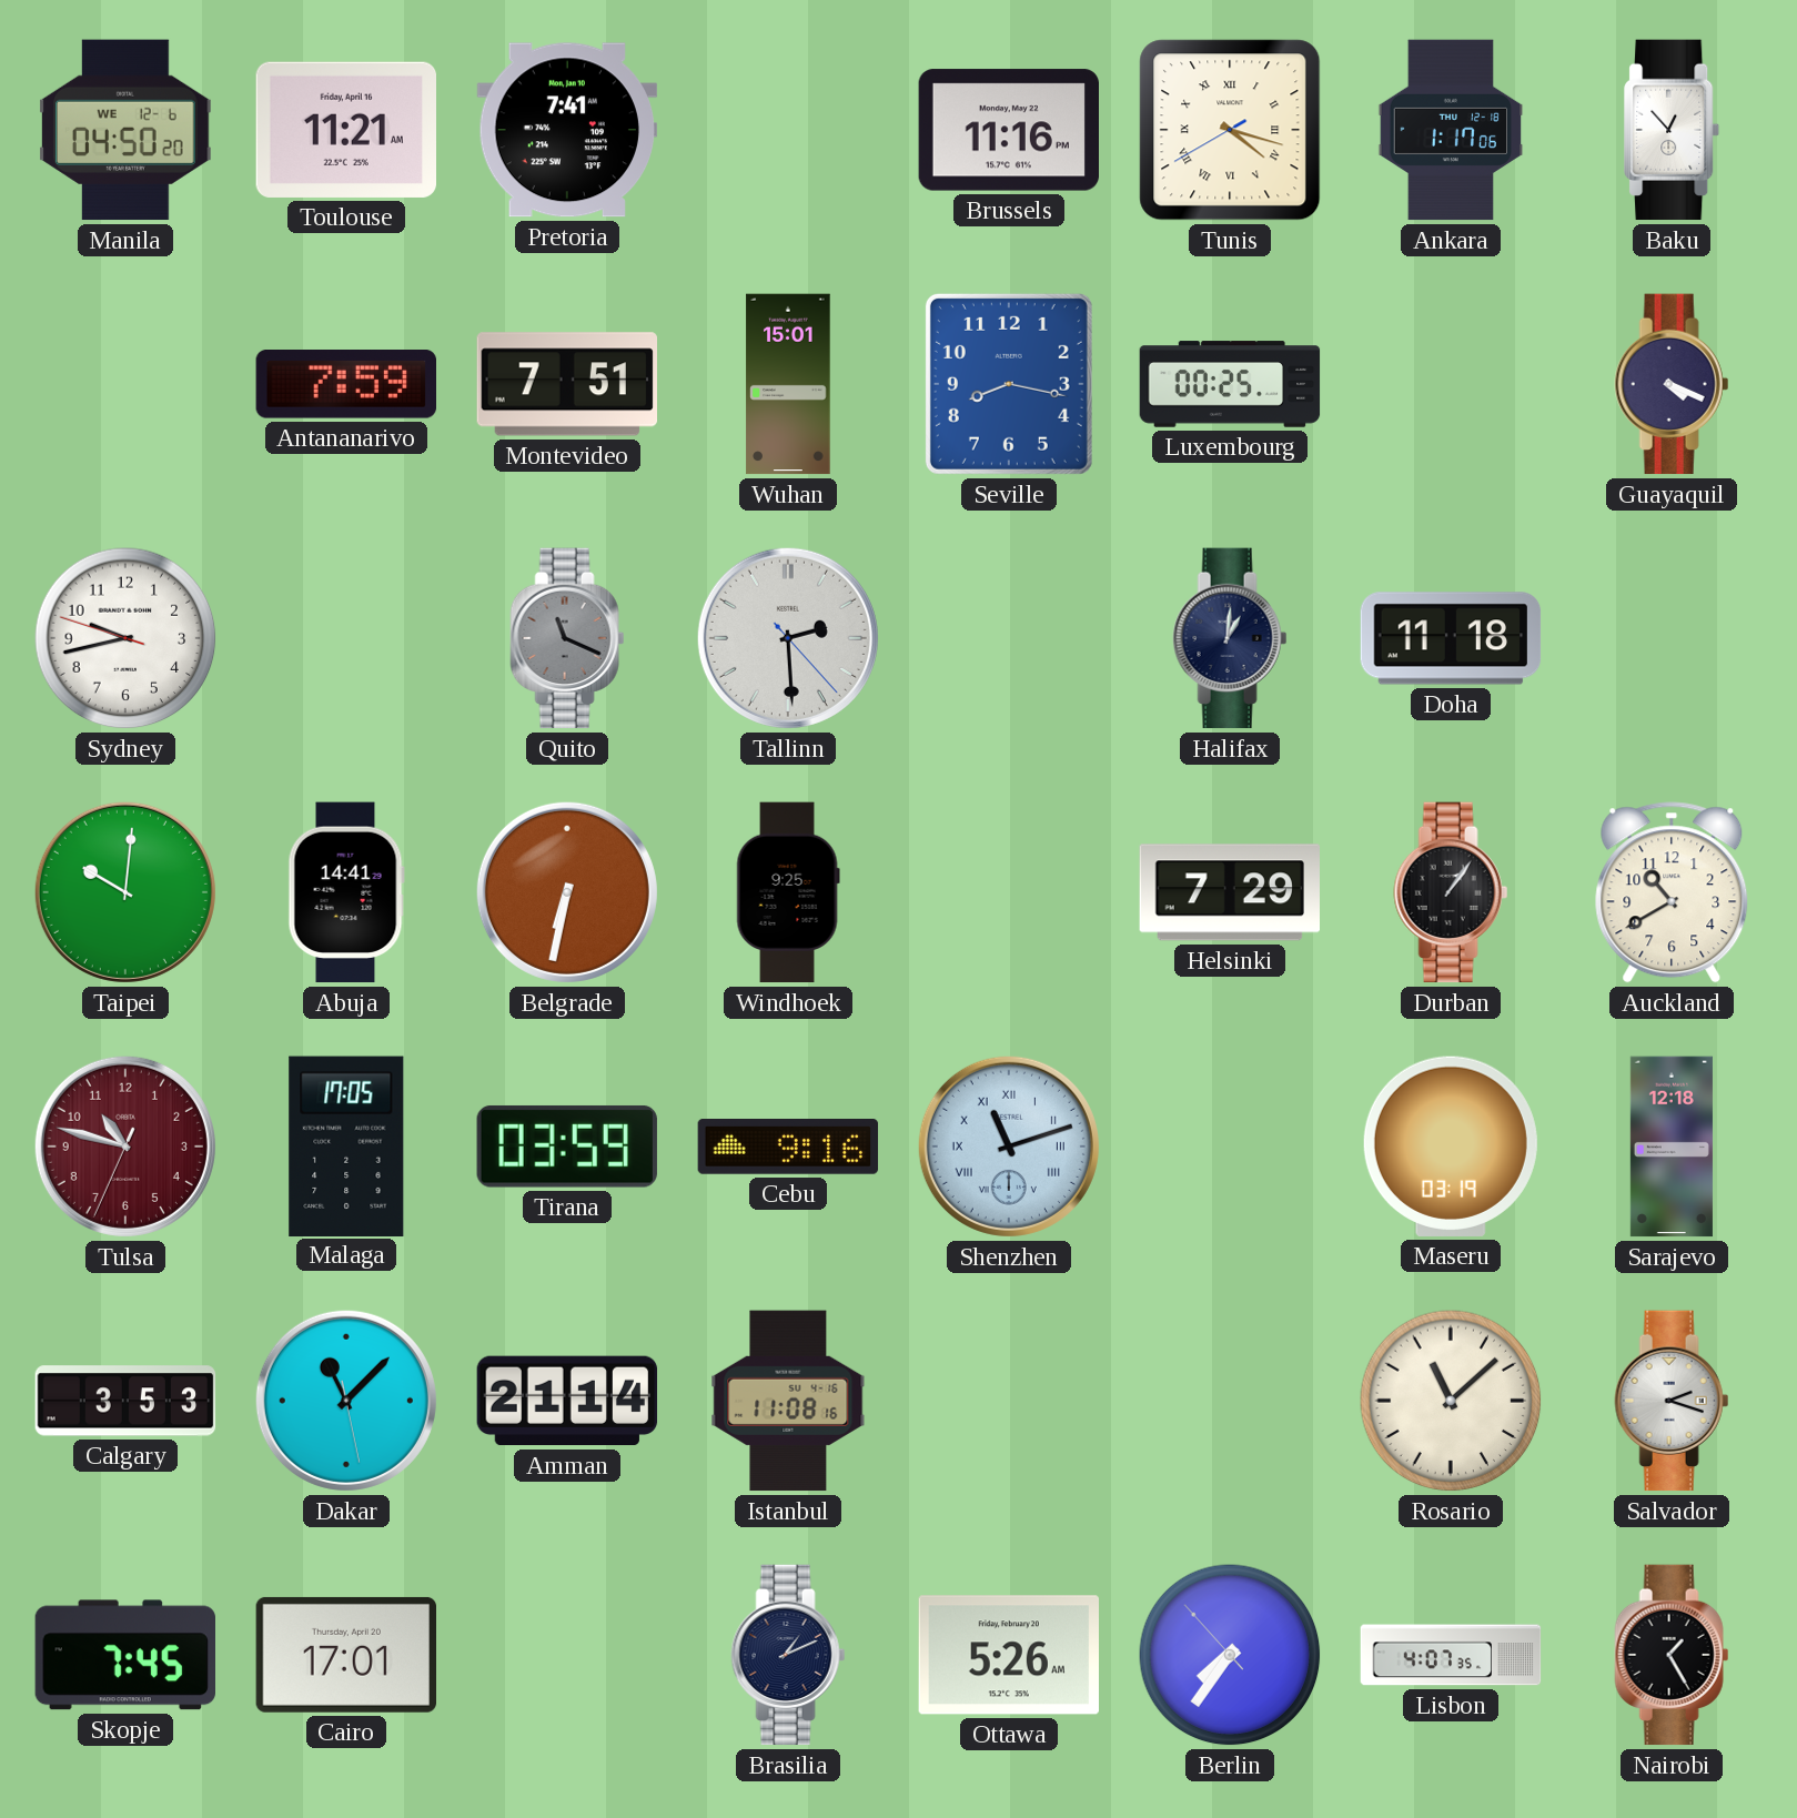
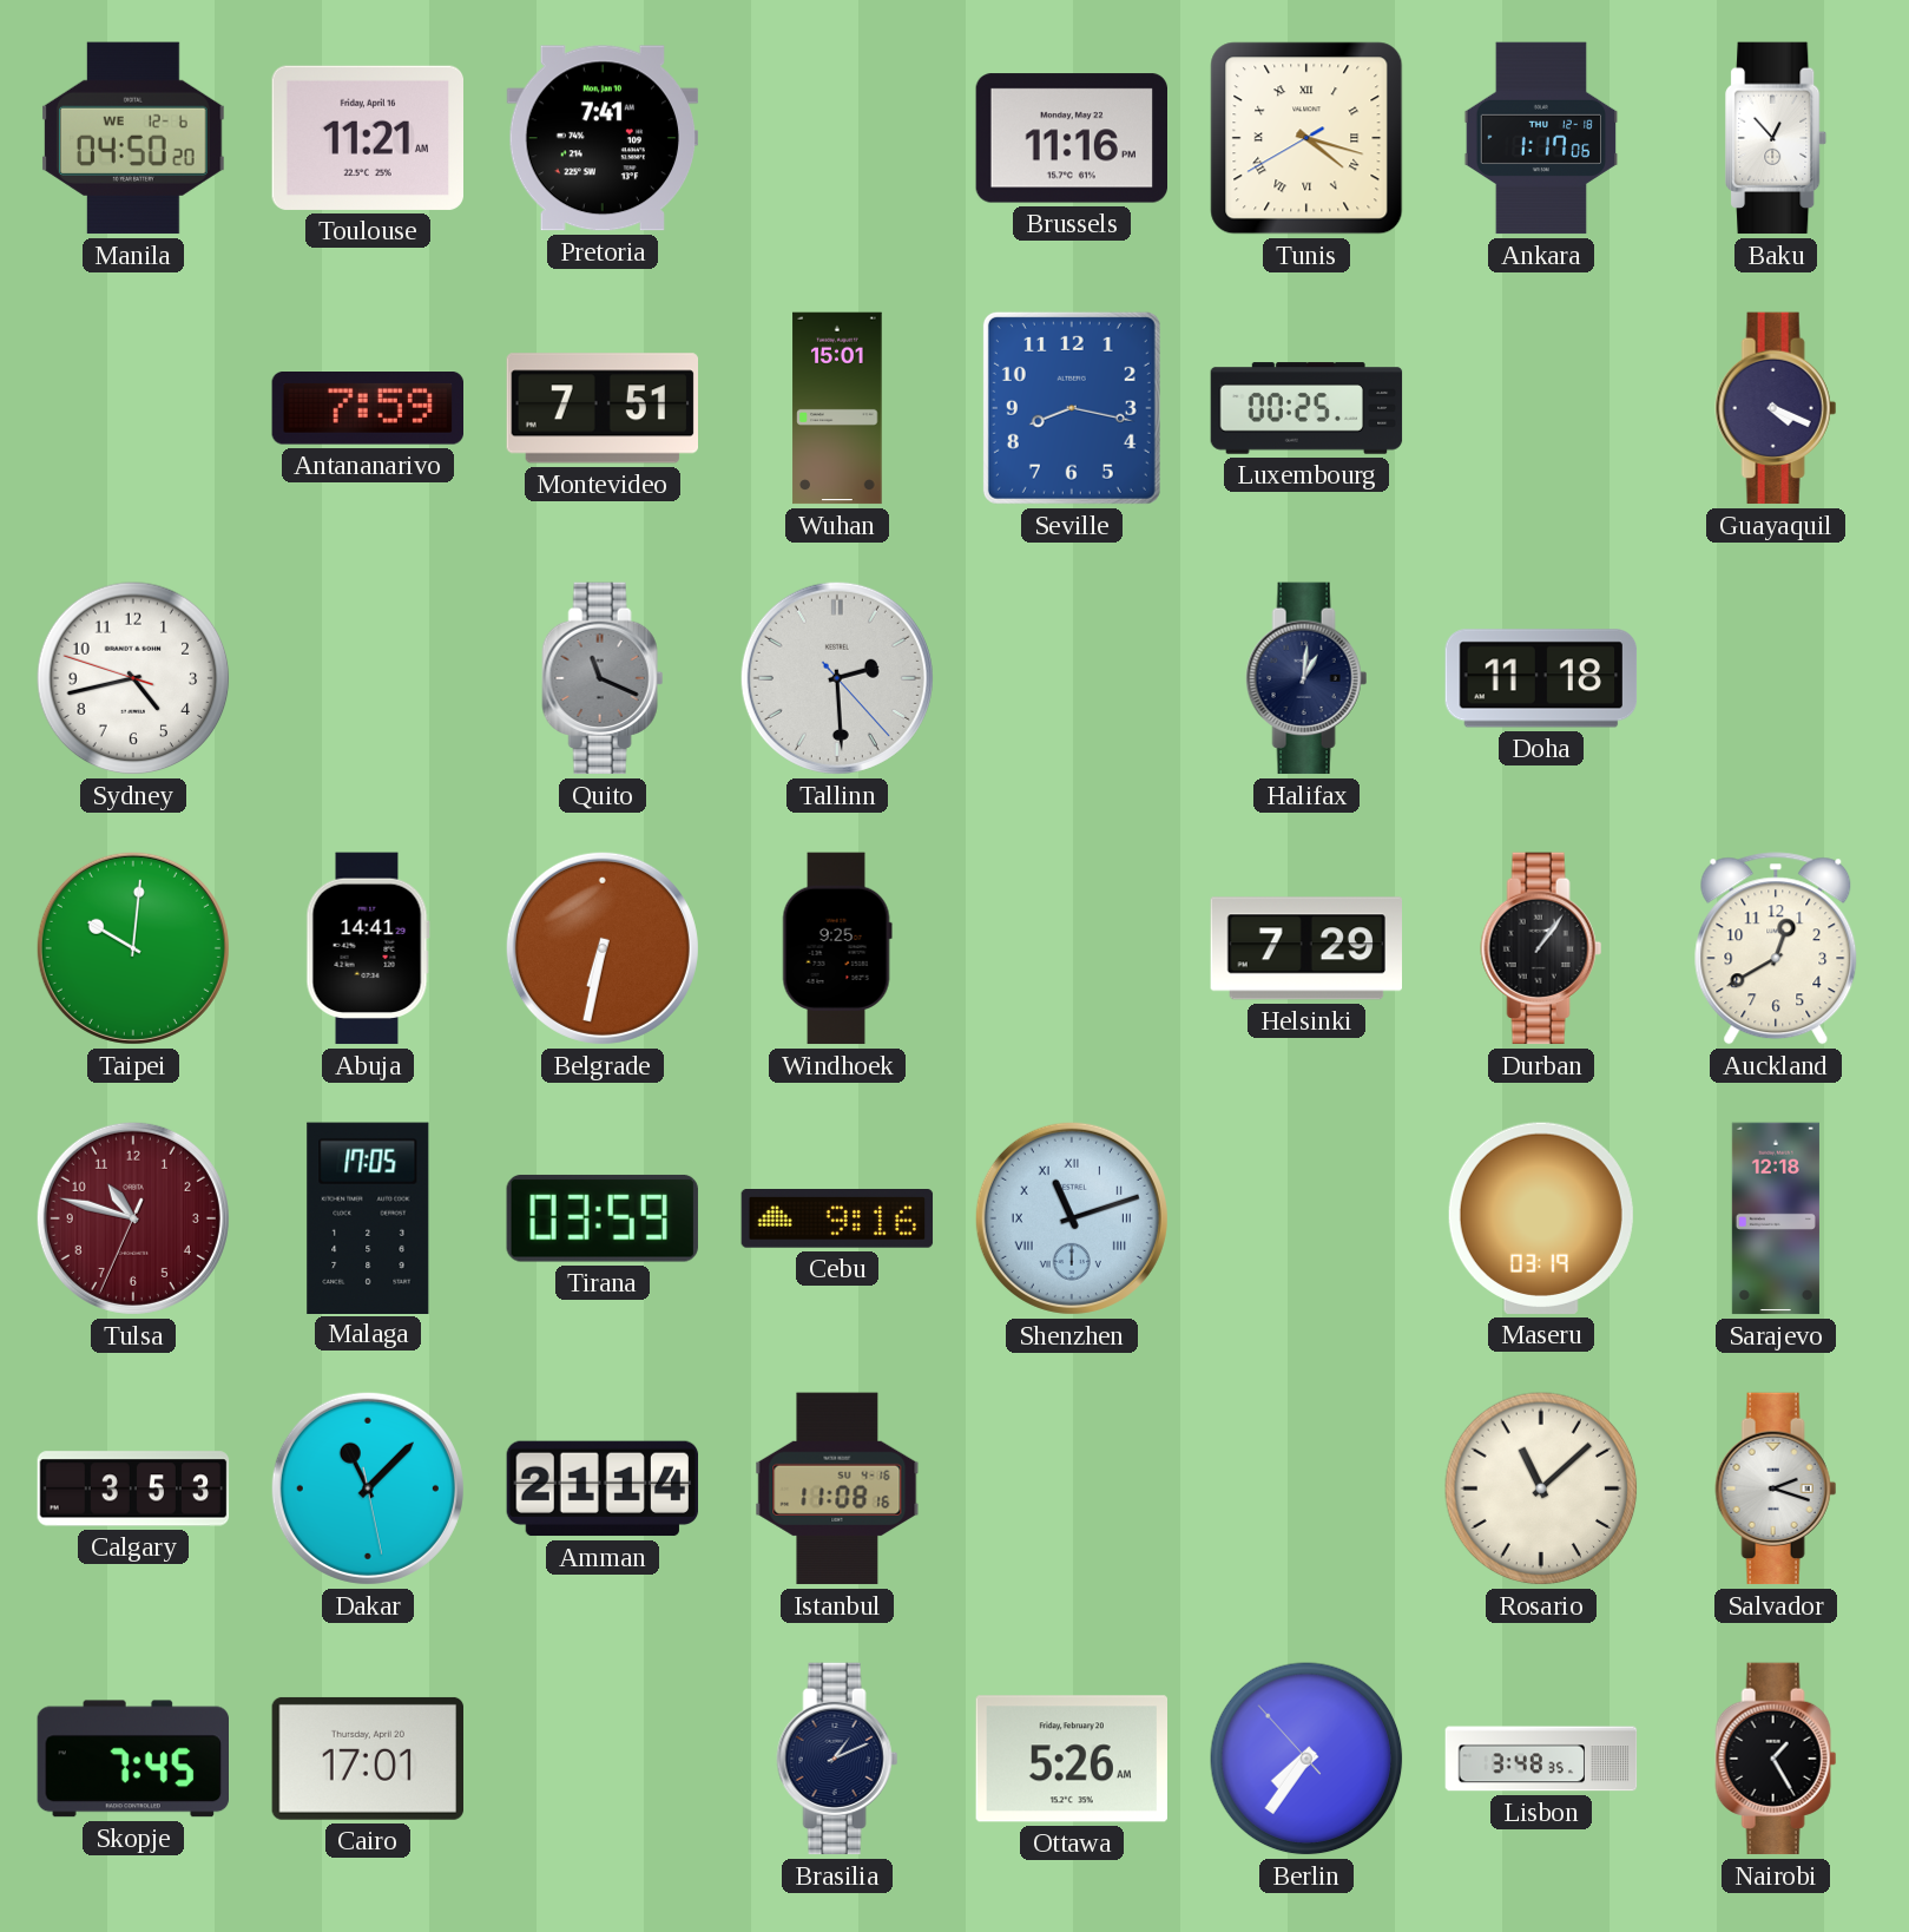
Sydney: 9:42 -> 4:42
Auckland: 10:40 -> 12:40
Lisbon: 4:07 -> 3:48
